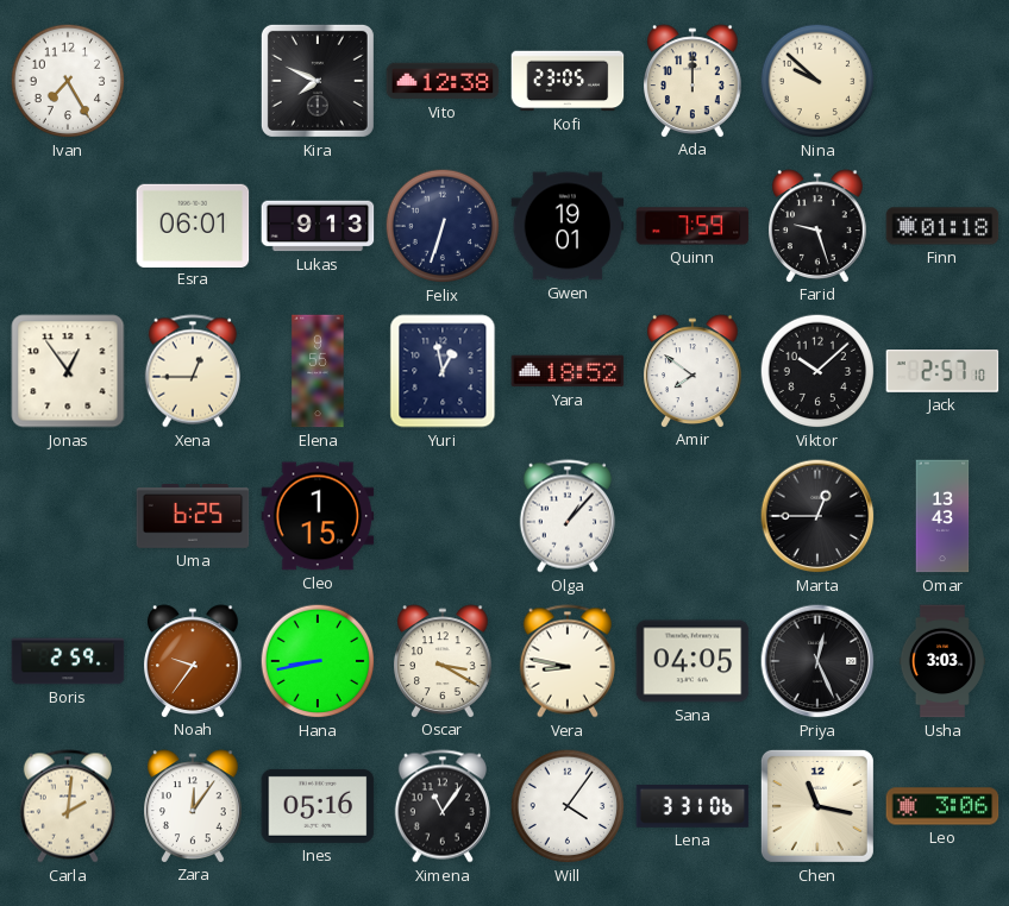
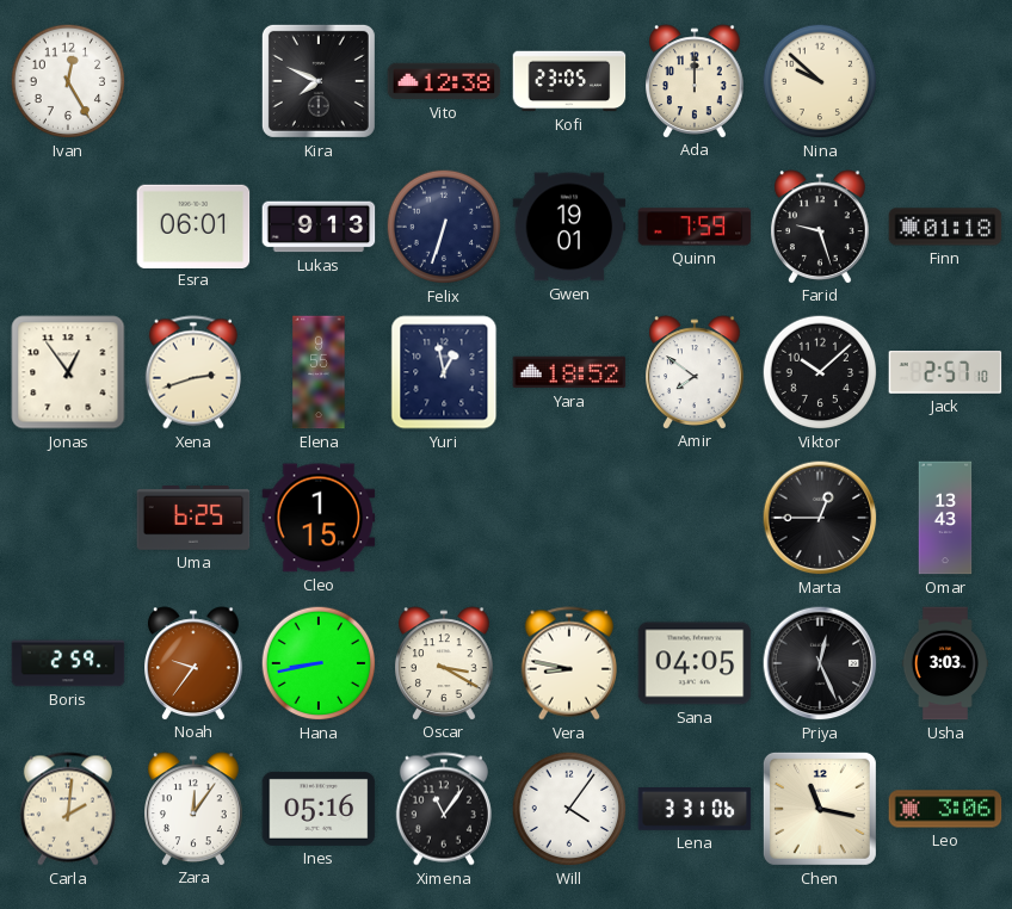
Ivan: 7:25 -> 12:25
Xena: 12:45 -> 2:42
Olga: 1:07 -> none
